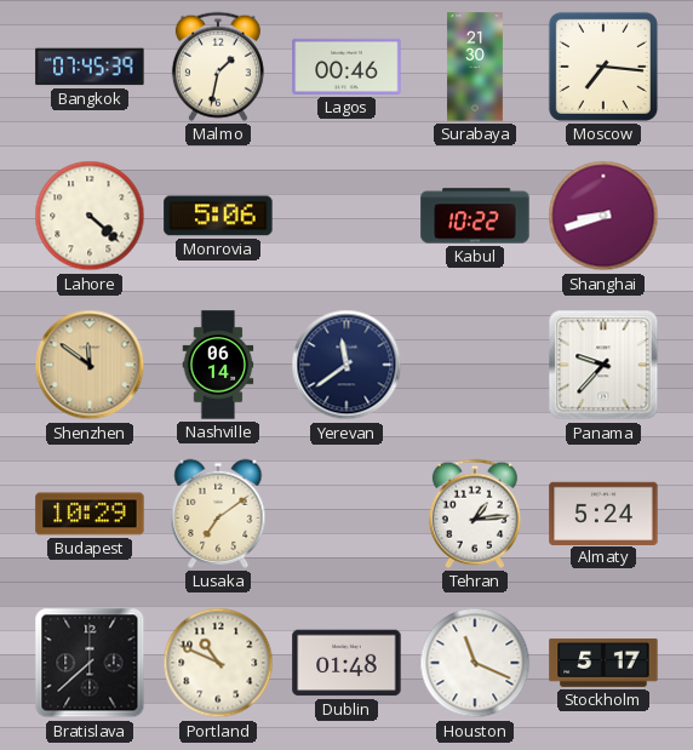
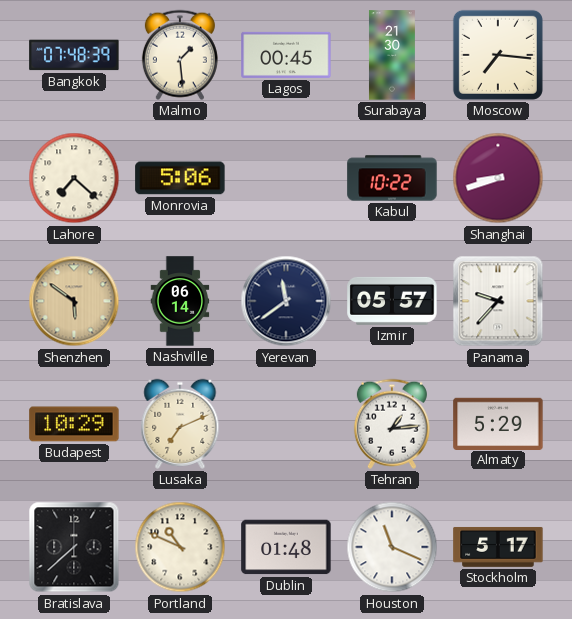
Bangkok: 07:45 -> 07:48
Malmo: 1:32 -> 1:29
Lagos: 00:46 -> 00:45
Lahore: 4:22 -> 7:22
Shenzhen: 11:51 -> 5:51
Izmir: none -> 05:57
Lusaka: 7:09 -> 7:11
Almaty: 5:24 -> 5:29
